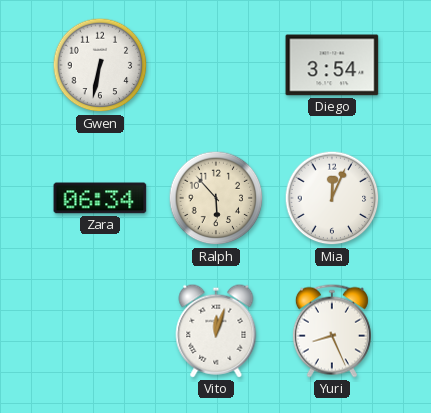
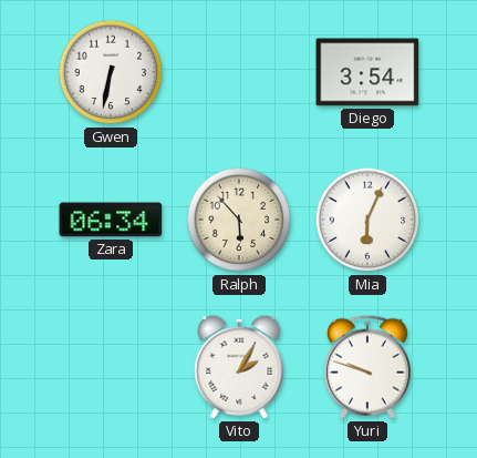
Mia: 12:04 -> 6:04
Vito: 12:03 -> 2:05
Yuri: 8:26 -> 9:48
